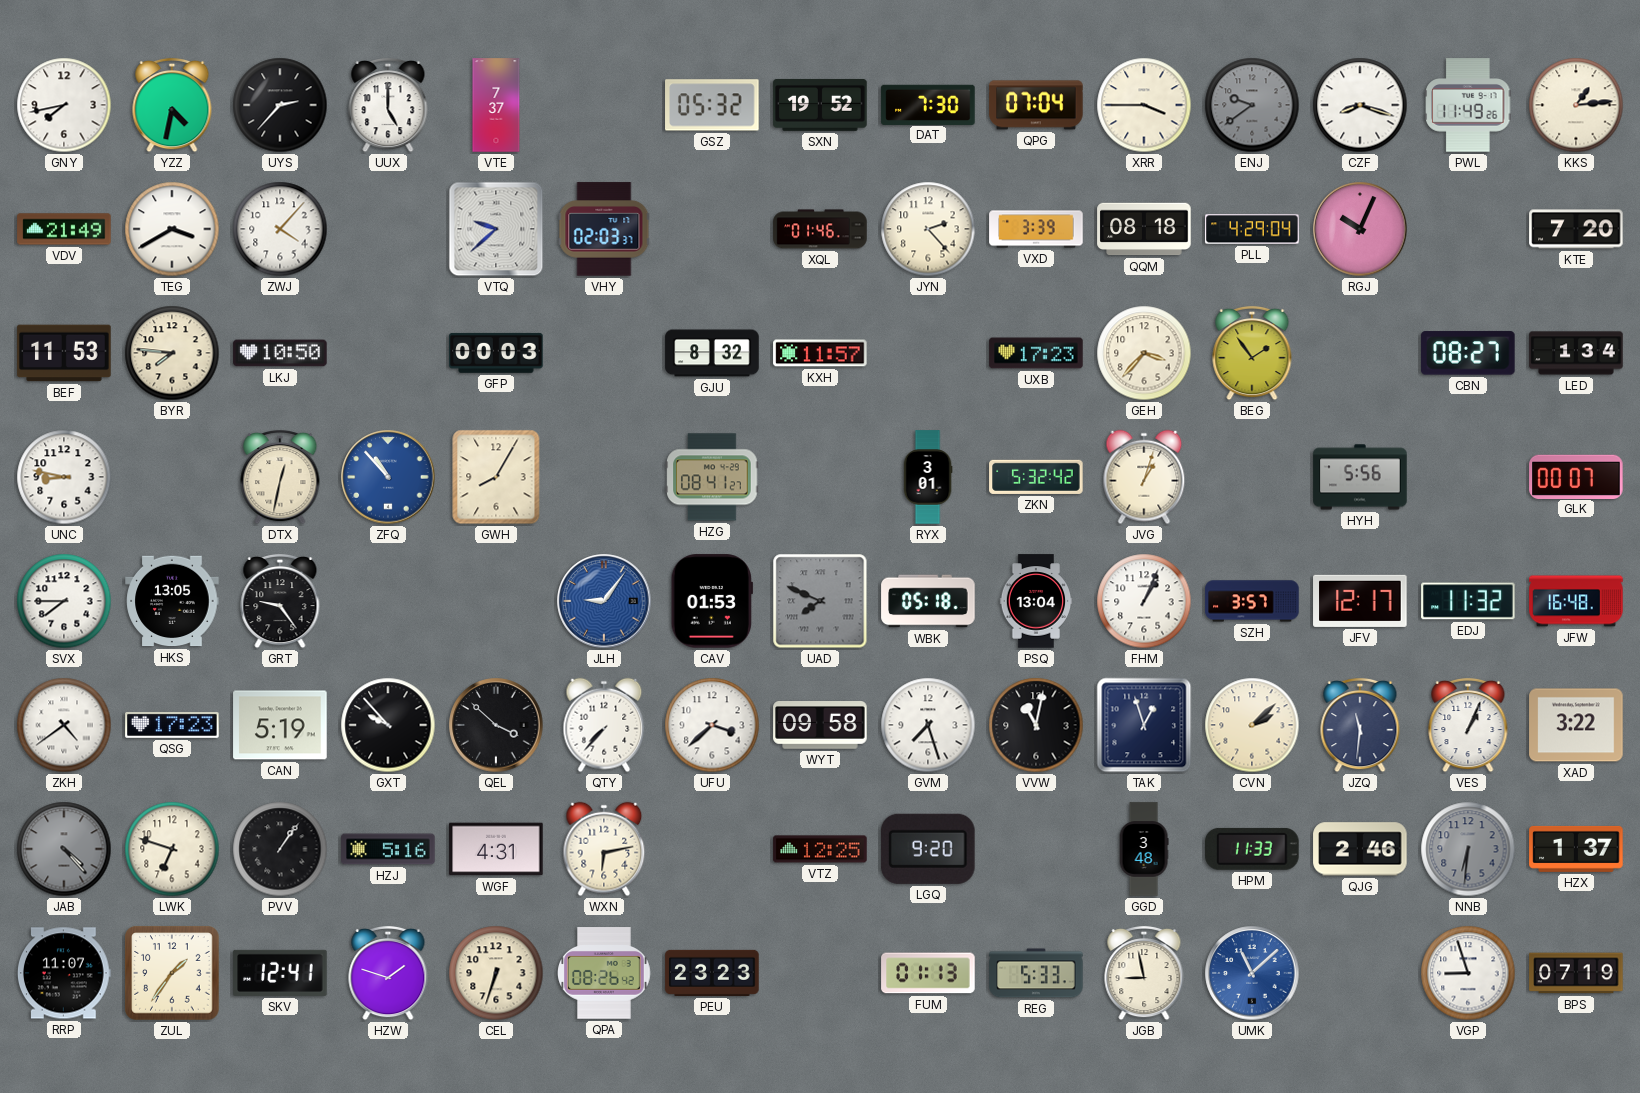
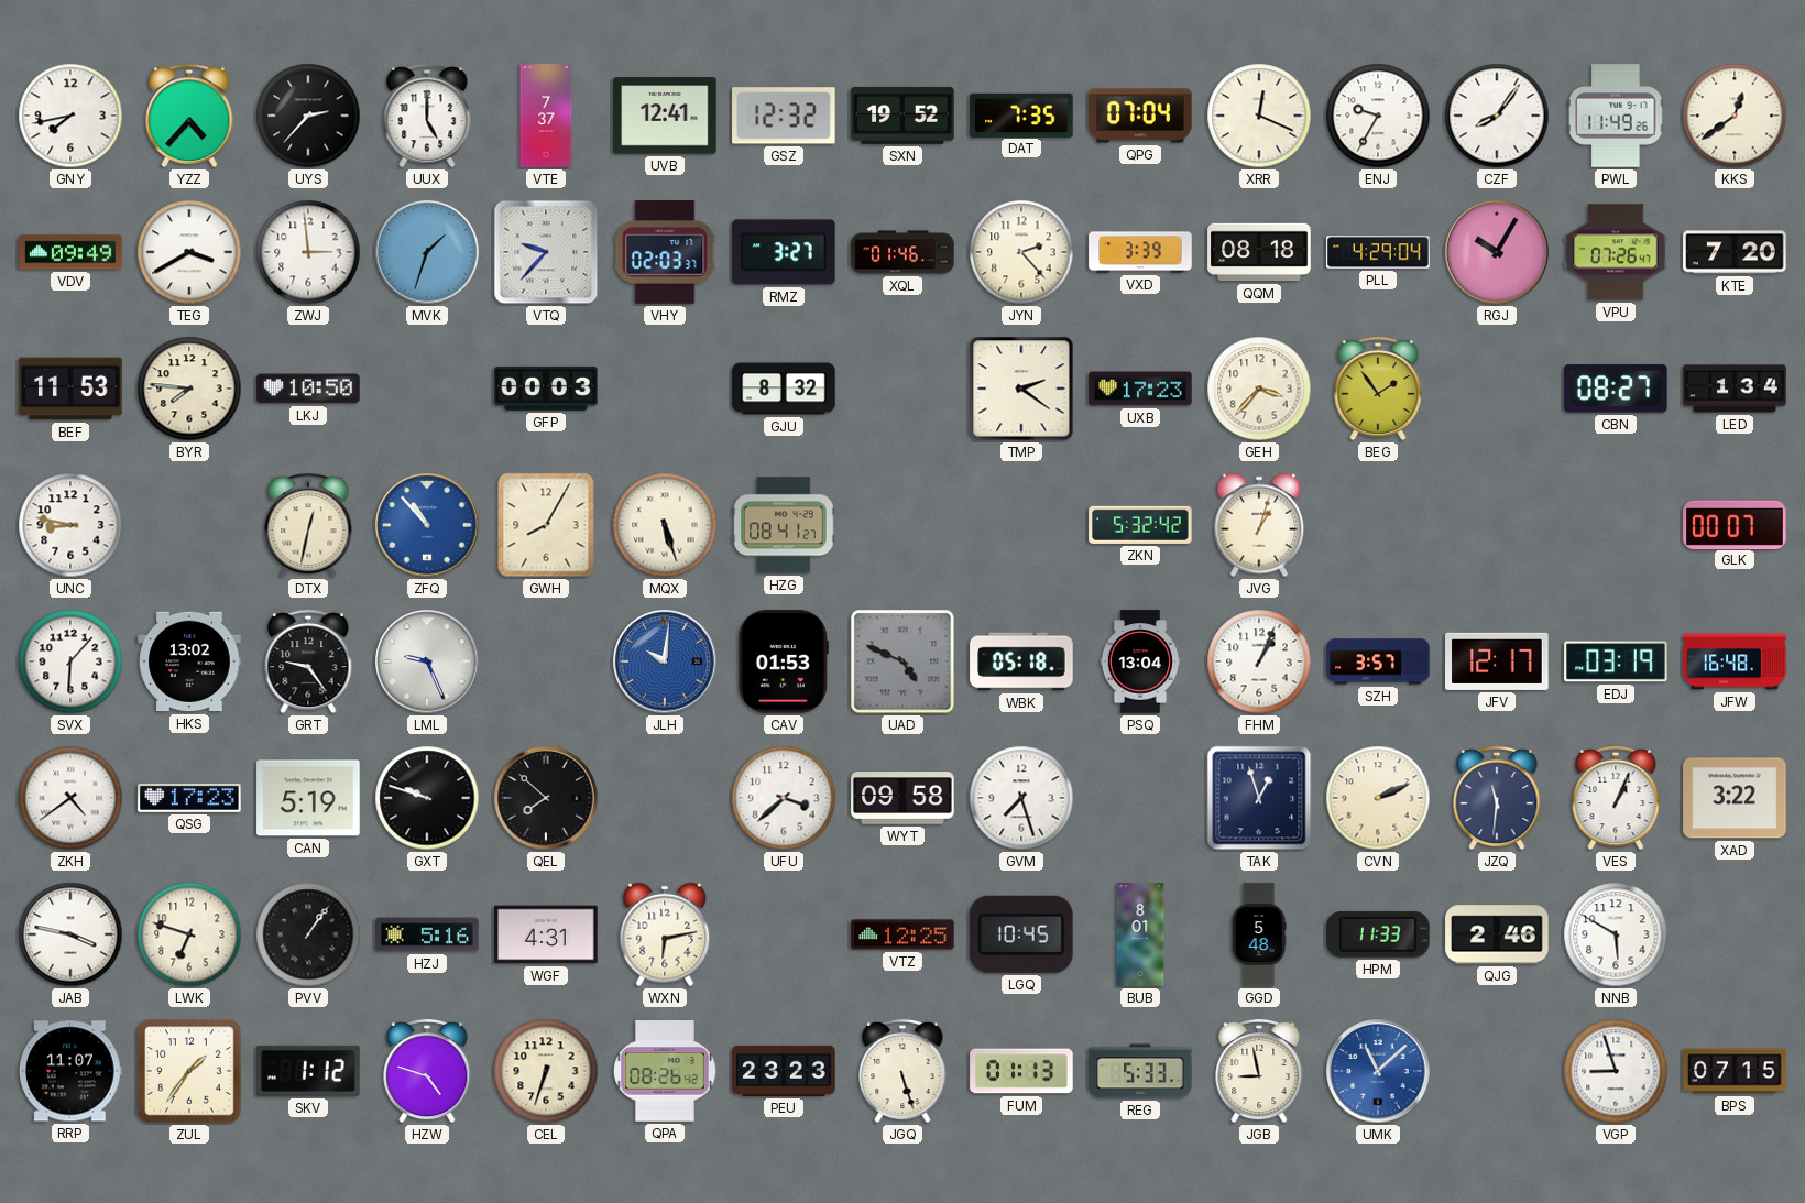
YZZ: 4:32 -> 4:37
UVB: none -> 12:41
GSZ: 05:32 -> 12:32
DAT: 7:30 -> 7:35
XRR: 3:45 -> 12:19
ENJ: 9:39 -> 9:35
ENJ dial: grey -> white
CZF: 8:18 -> 8:06
KKS: 1:14 -> 12:39
VDV: 21:49 -> 09:49
ZWJ: 4:07 -> 2:59
MVK: none -> 1:33
VTQ: 9:38 -> 9:37
RMZ: none -> 3:27
RGJ: 10:04 -> 10:05
VPU: none -> 07:26
KXH: 11:57 -> none
TMP: none -> 2:21
MQX: none -> 5:27
RYX: 3:01 -> none
HYH: 5:56 -> none
SVX: 7:45 -> 6:07
HKS: 13:05 -> 13:02
LML: none -> 9:26
JLH: 9:06 -> 10:01
UAD: 7:49 -> 4:49
EDJ: 11:32 -> 03:19
GXT: 9:53 -> 9:48
QEL: 3:52 -> 7:52
QTY: 7:37 -> none
VVW: 11:02 -> none
CVN: 2:08 -> 2:11
JAB: 4:23 -> 3:47
JAB dial: grey -> white
LGQ: 9:20 -> 10:45
BUB: none -> 8:01
GGD: 3:48 -> 5:48
NNB: 6:31 -> 5:50
NNB dial: grey -> white
HZX: 1:37 -> none
SKV: 12:41 -> 1:12
HZW: 1:48 -> 4:48
JGQ: none -> 5:27
BPS: 07:19 -> 07:15
